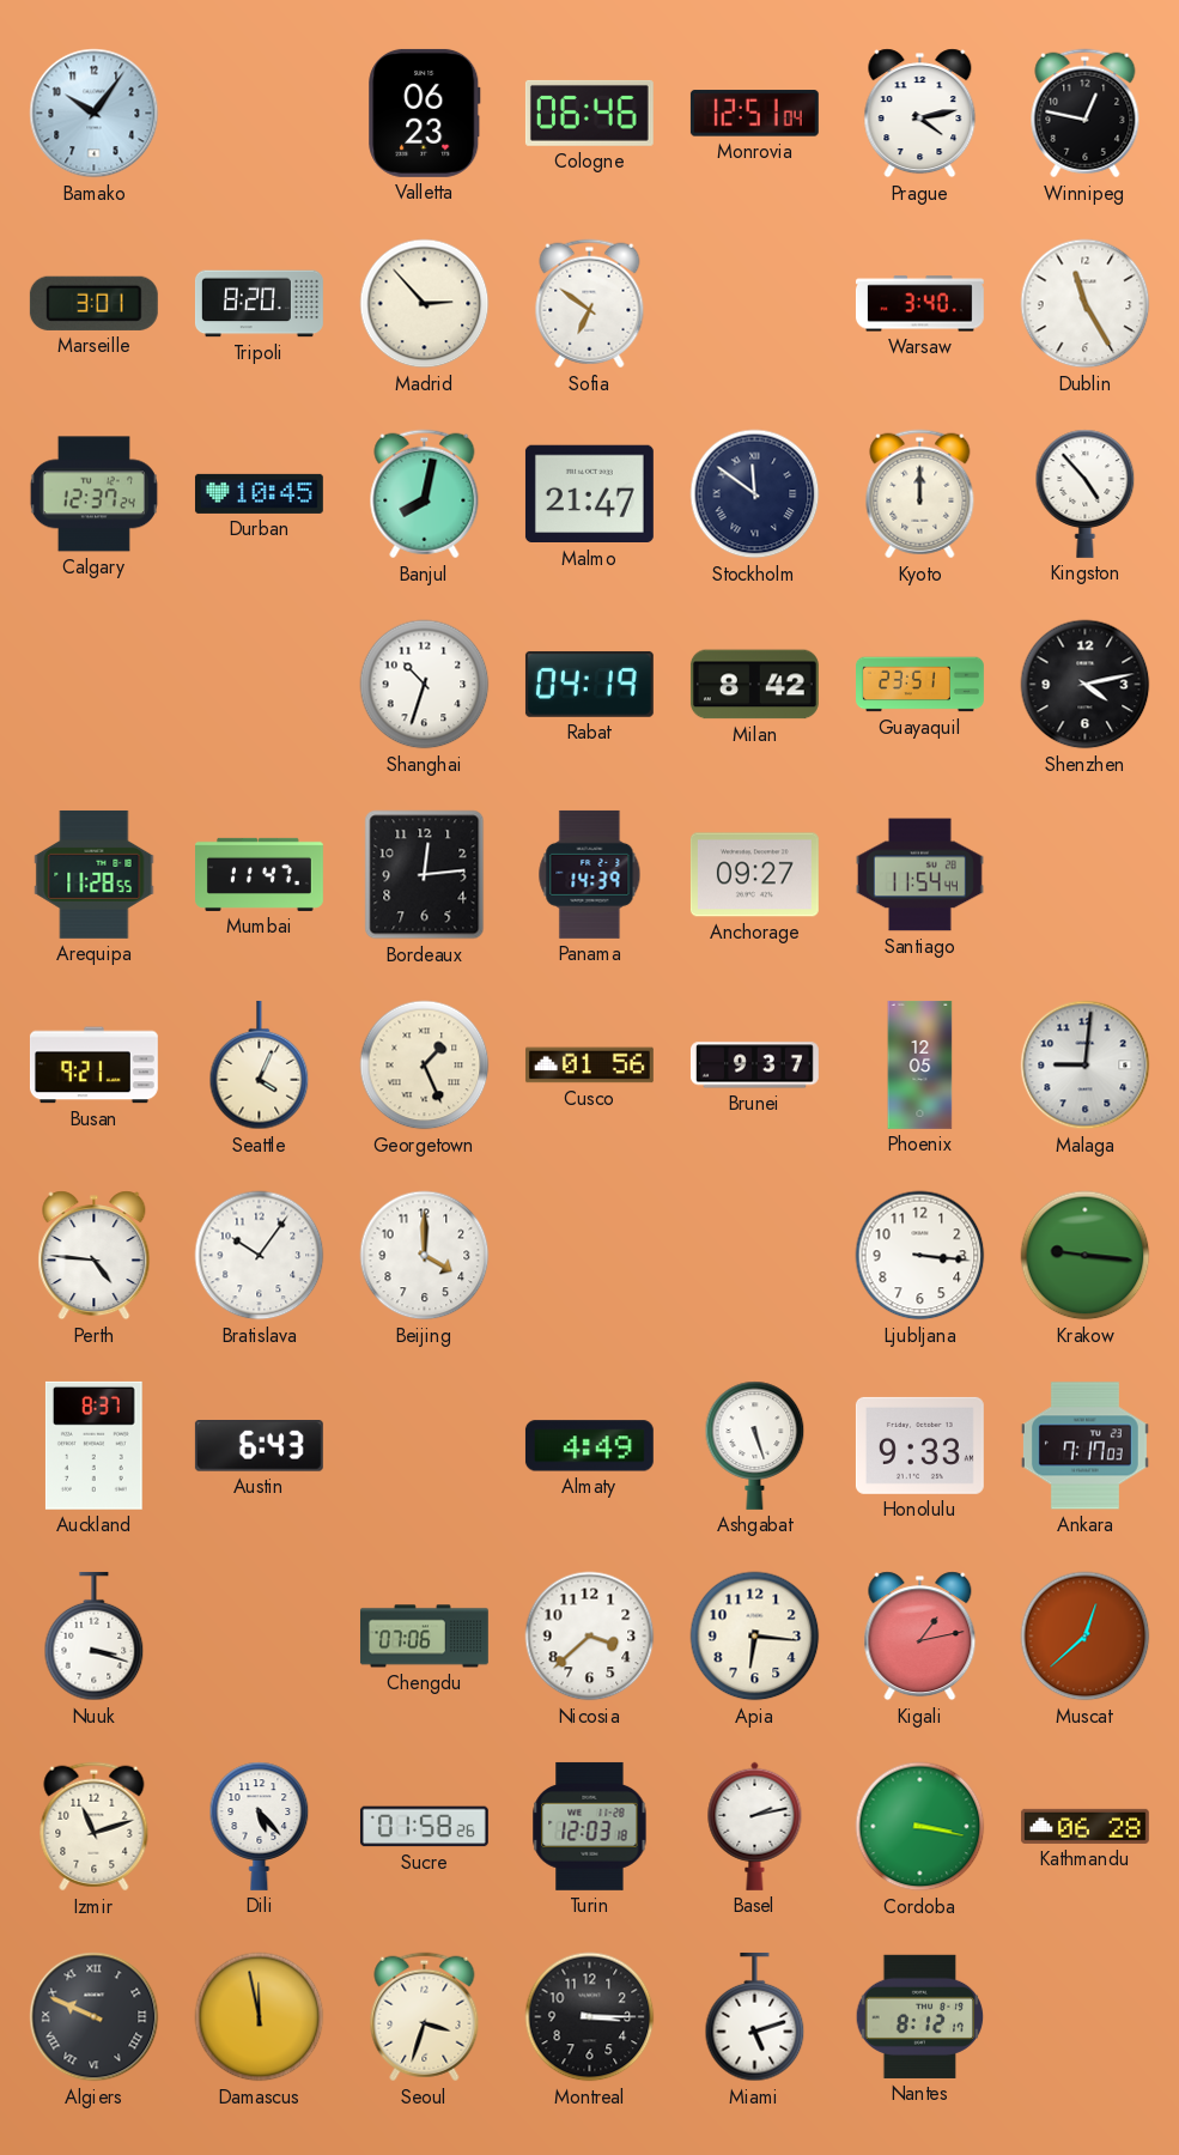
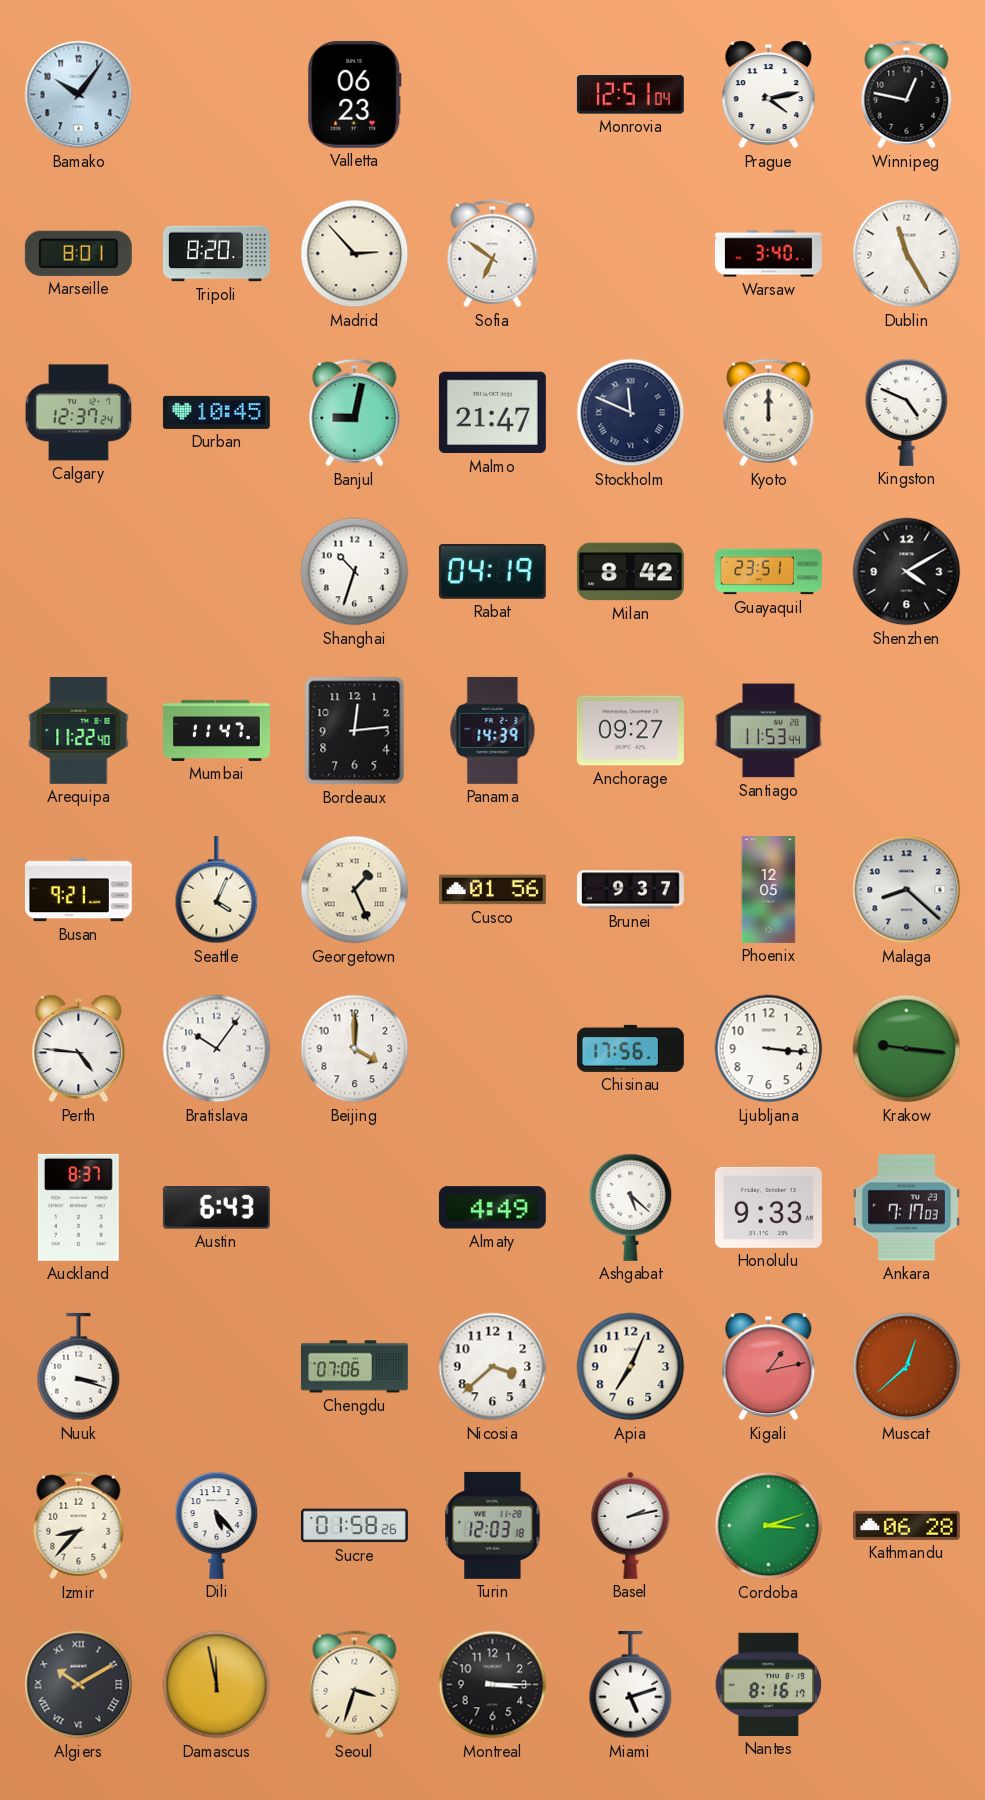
Cologne: 06:46 -> none
Marseille: 3:01 -> 8:01
Banjul: 8:02 -> 9:02
Stockholm: 11:51 -> 11:49
Kingston: 4:53 -> 4:49
Shenzhen: 4:13 -> 4:10
Arequipa: 11:28 -> 11:22
Santiago: 11:54 -> 11:53
Malaga: 9:01 -> 8:22
Chisinau: none -> 17:56
Ashgabat: 5:27 -> 5:22
Apia: 6:16 -> 7:04
Izmir: 11:12 -> 8:37
Cordoba: 3:17 -> 3:12
Algiers: 9:49 -> 10:10
Nantes: 8:12 -> 8:16
